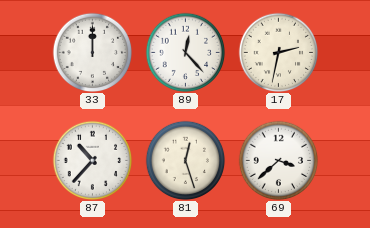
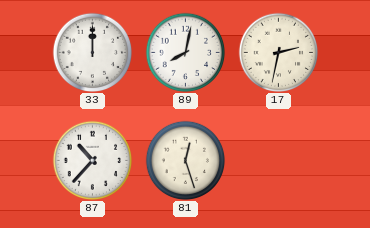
89: 12:23 -> 8:02
69: 3:38 -> none
